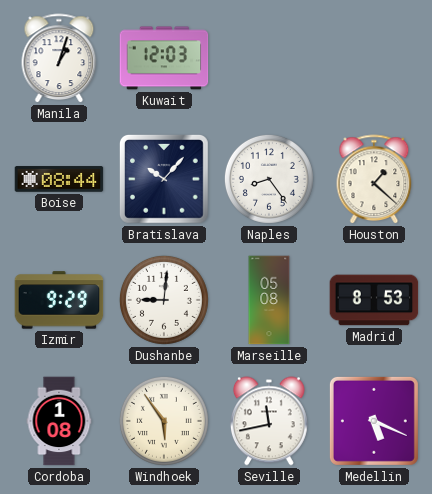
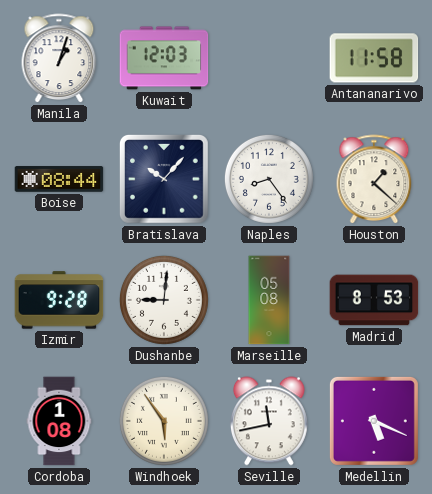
Antananarivo: none -> 11:58
Izmir: 9:29 -> 9:28
